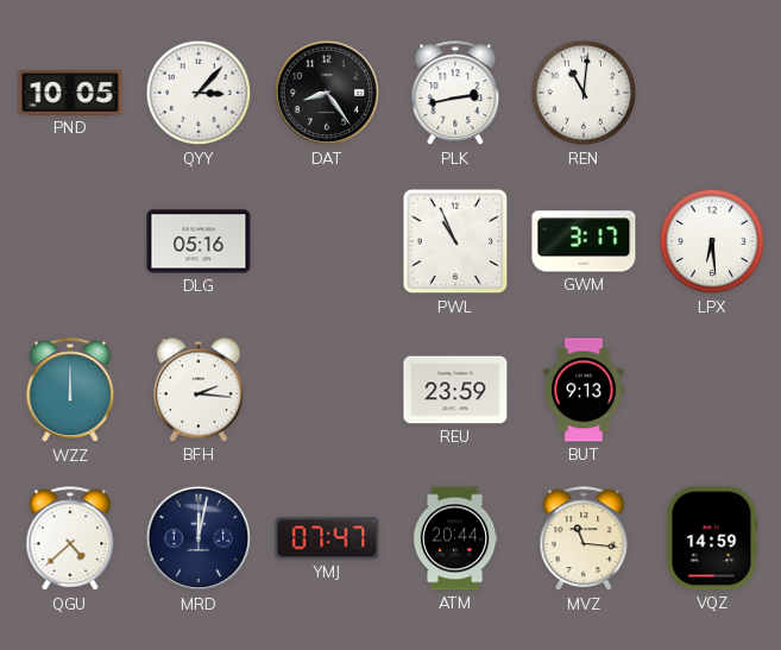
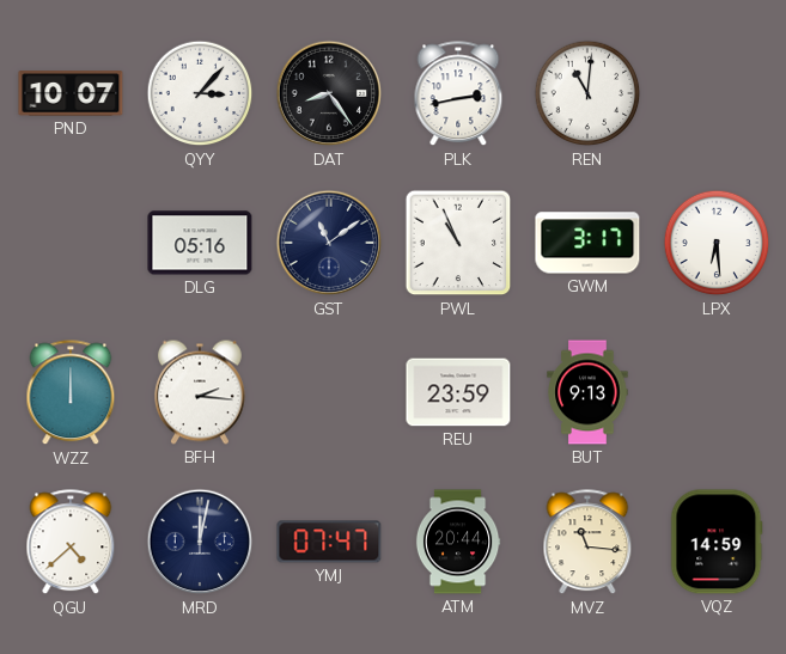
PND: 10:05 -> 10:07
GST: none -> 11:09
